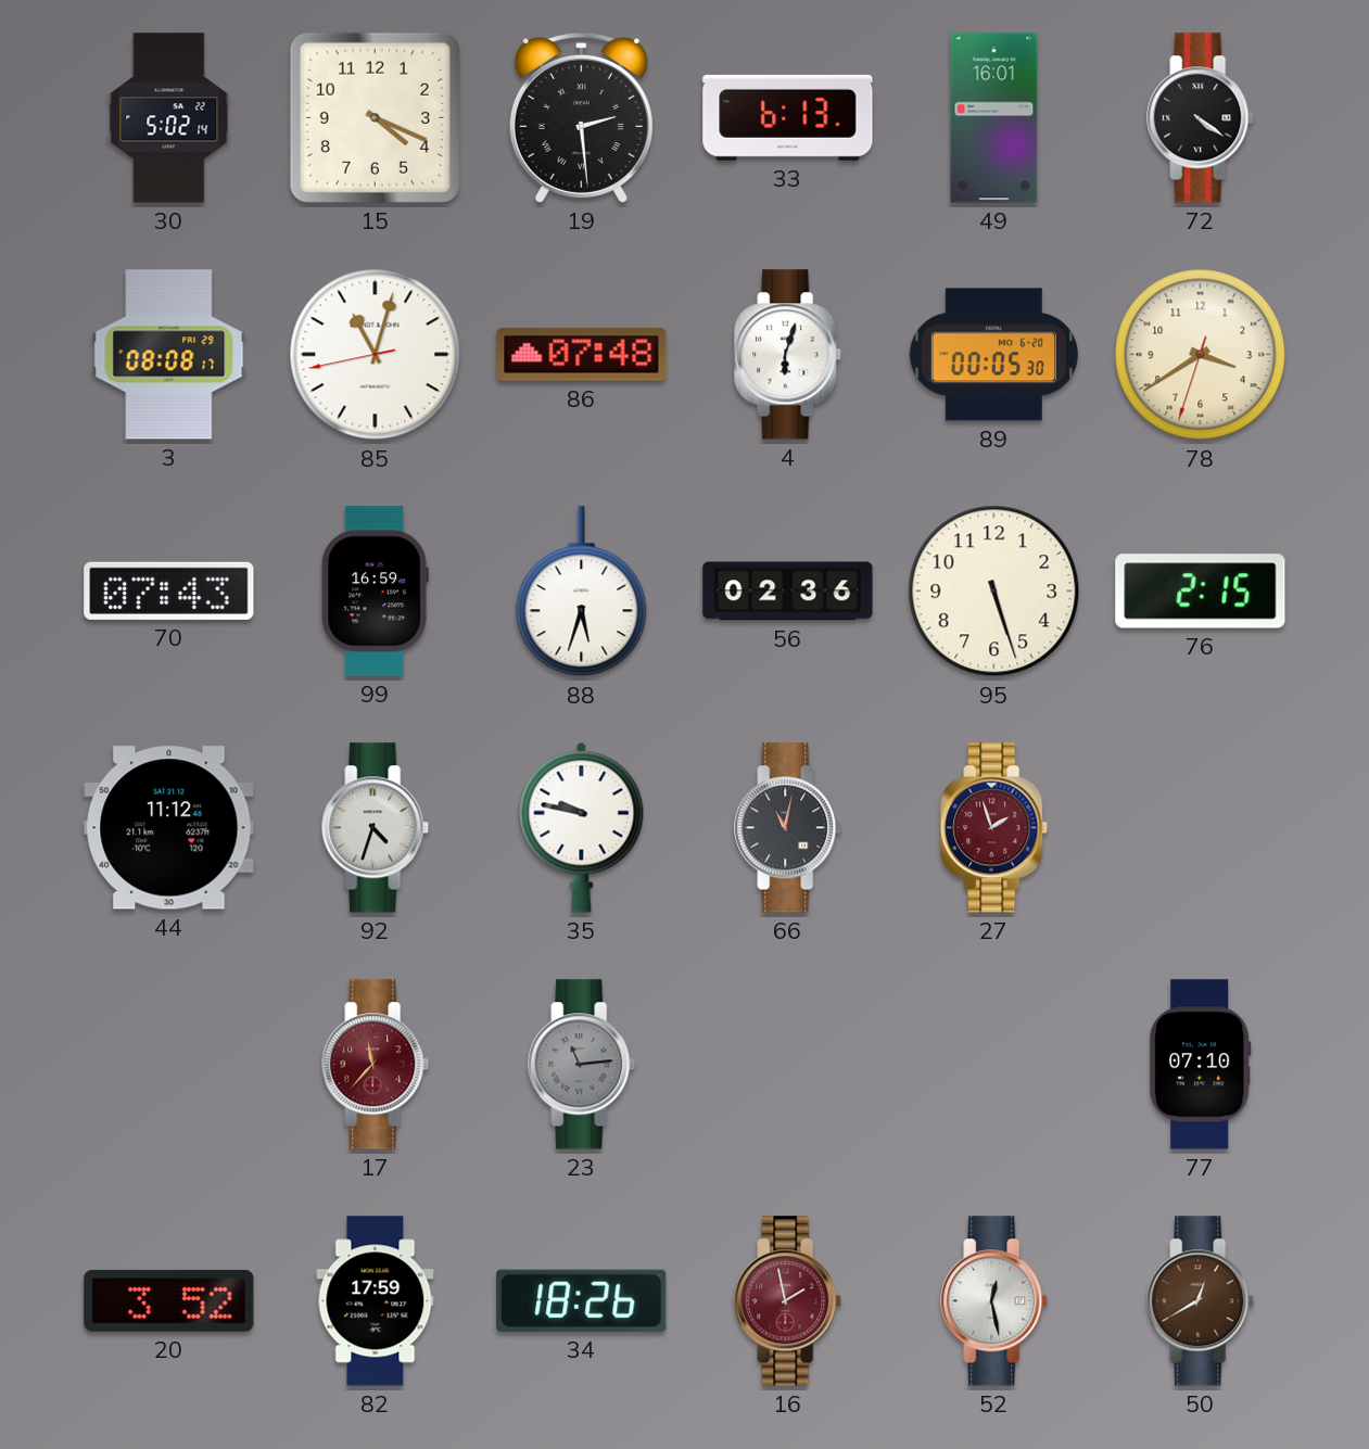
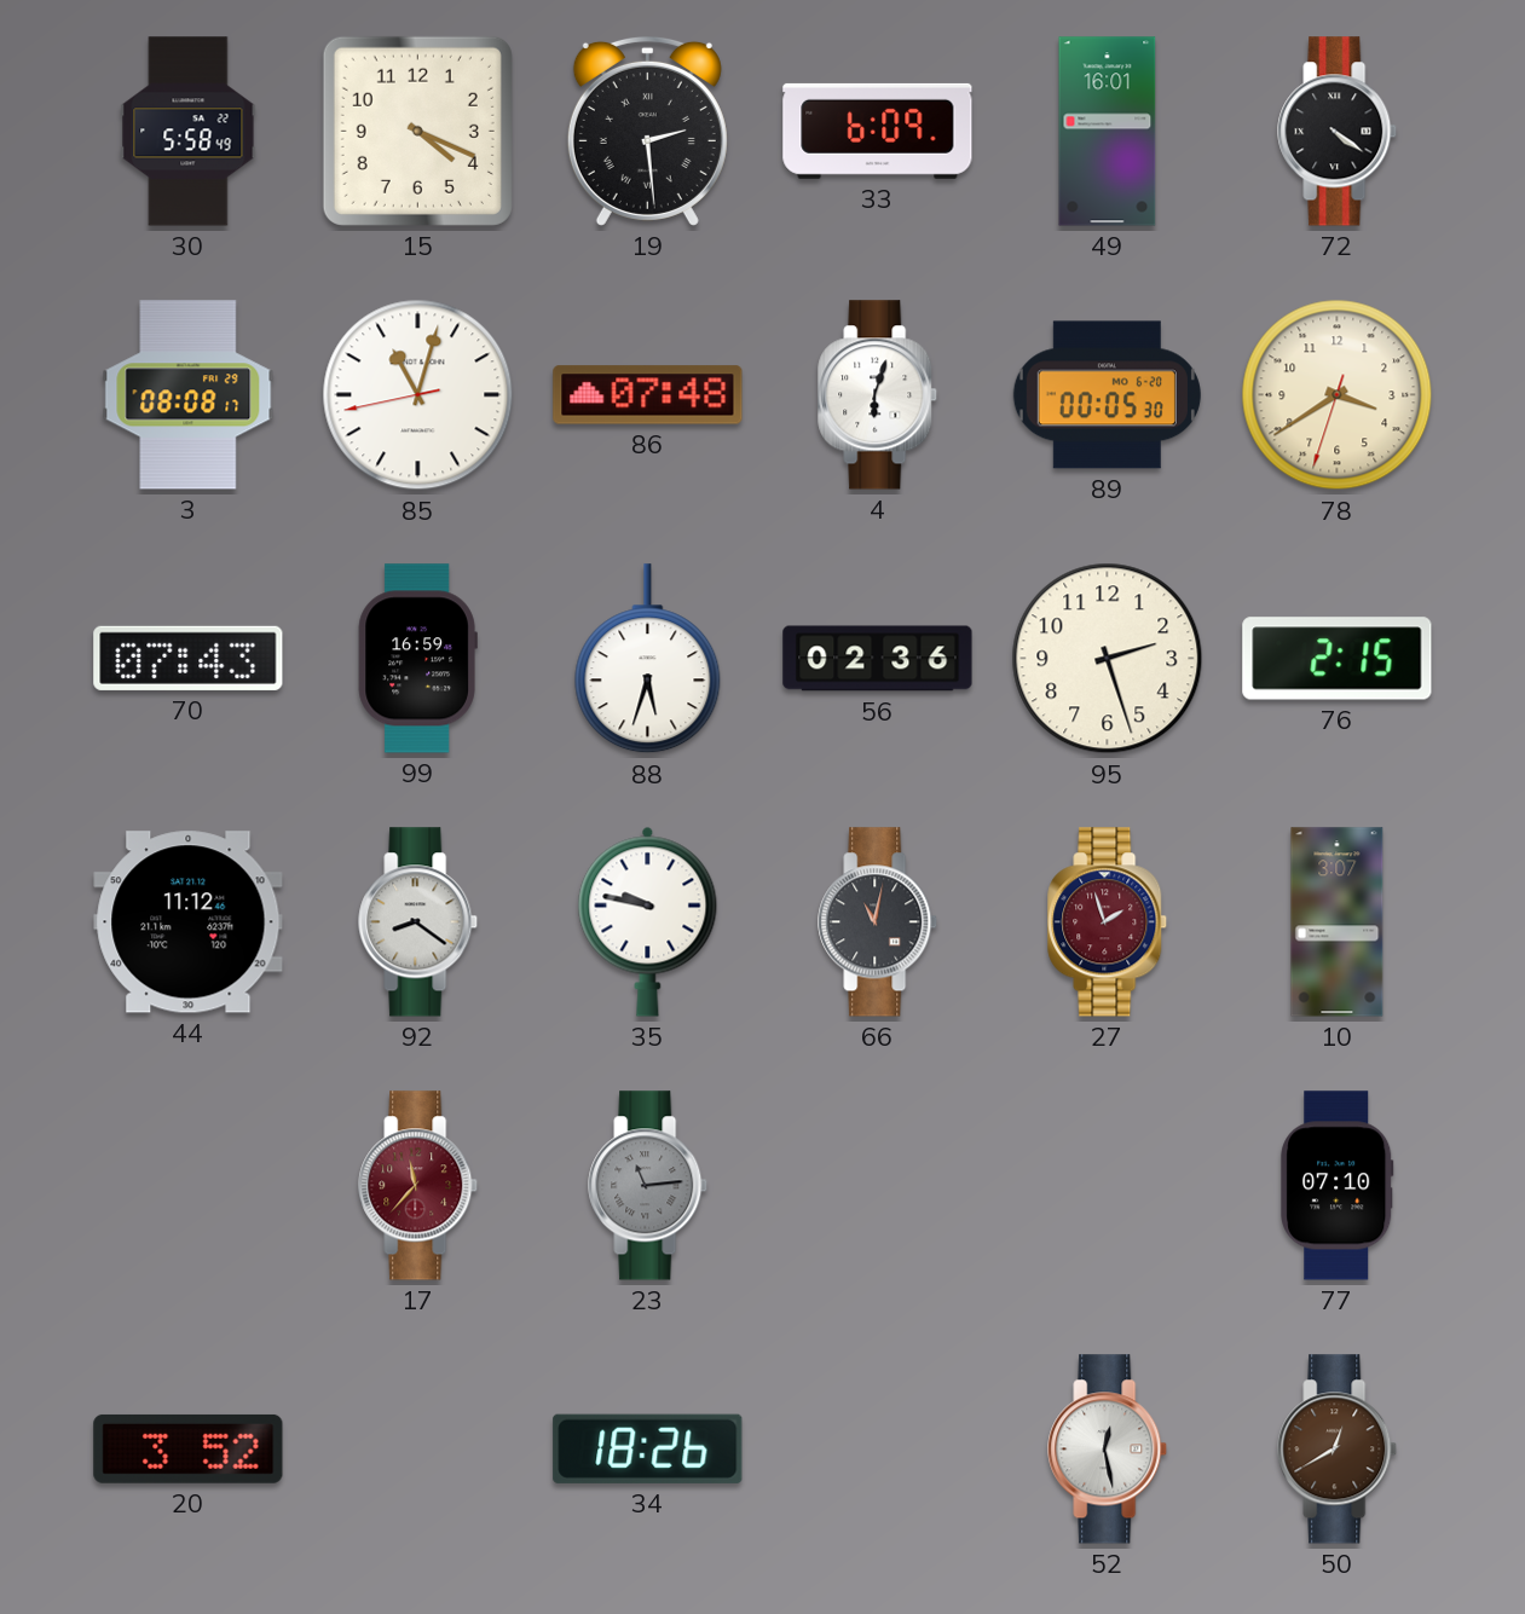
30: 5:02 -> 5:58
33: 6:13 -> 6:09
95: 5:27 -> 2:27
92: 4:33 -> 8:21
10: none -> 3:07
82: 17:59 -> none
16: 1:58 -> none
